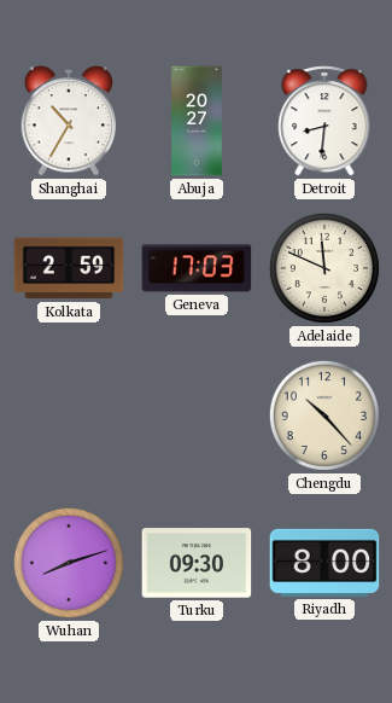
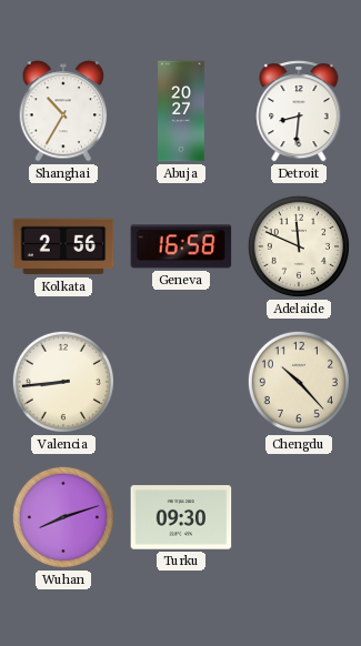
Kolkata: 2:59 -> 2:56
Geneva: 17:03 -> 16:58
Valencia: none -> 8:44
Riyadh: 8:00 -> none
